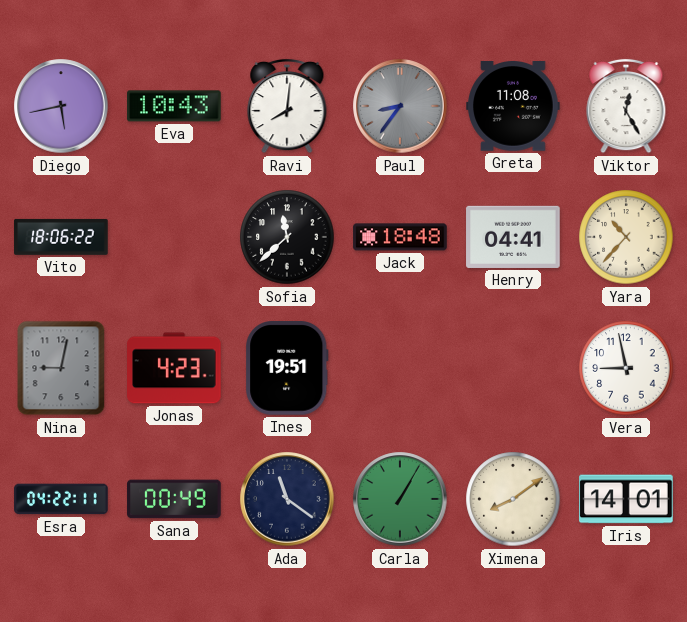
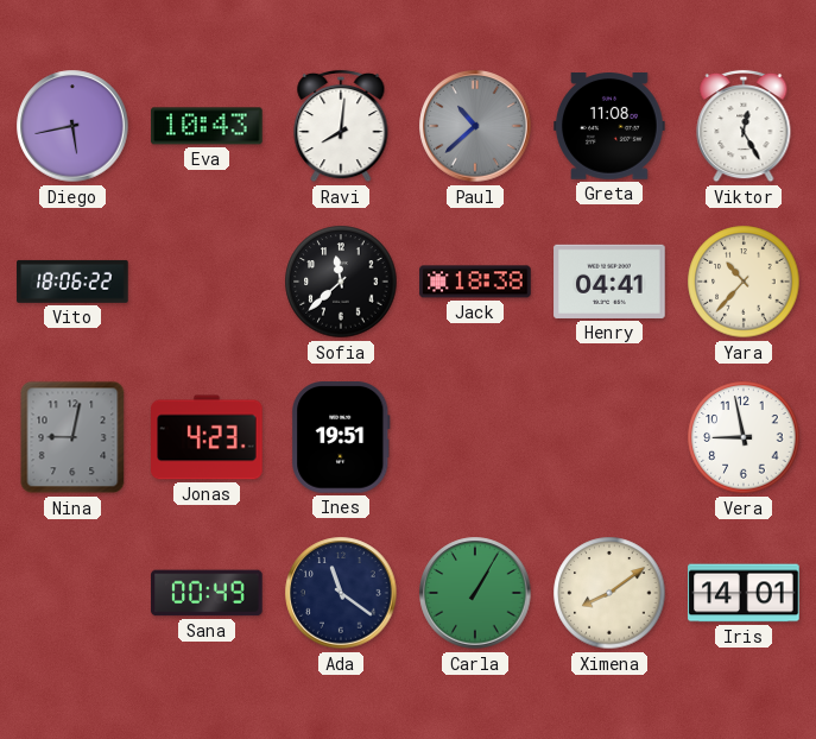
Paul: 8:36 -> 10:38
Jack: 18:48 -> 18:38
Esra: 04:22 -> none
